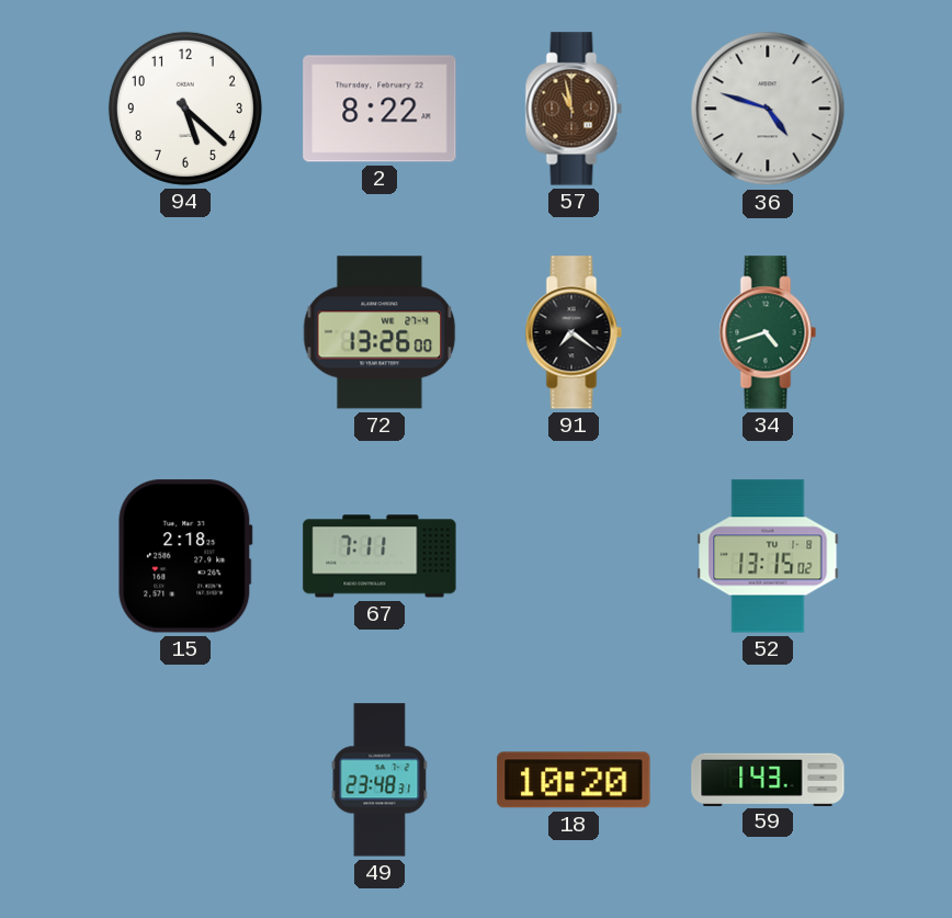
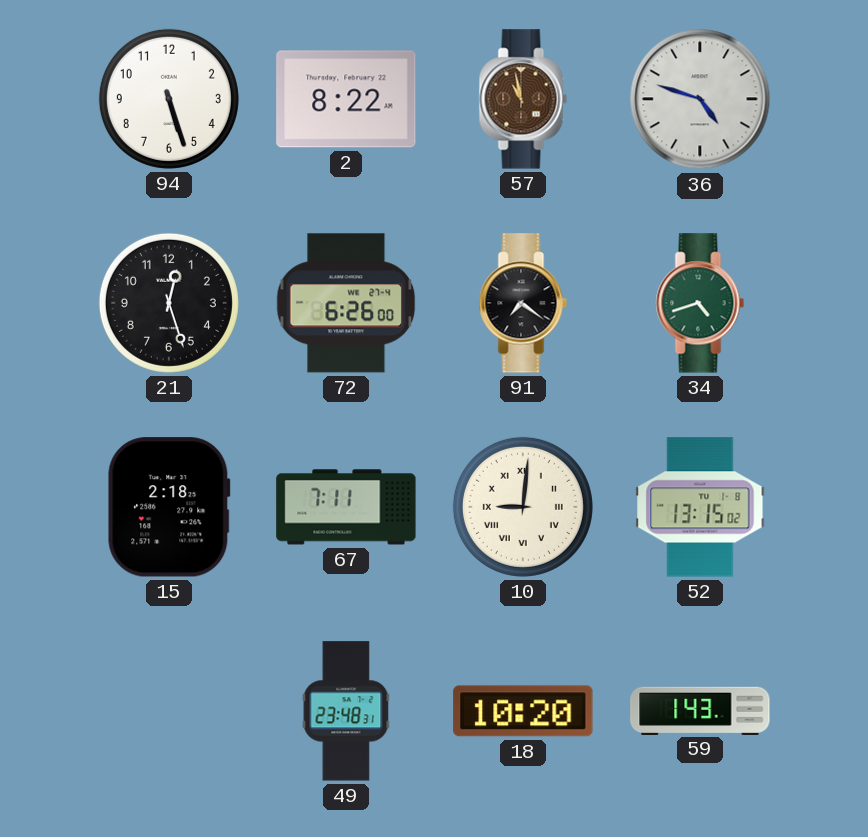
94: 5:22 -> 5:27
21: none -> 12:27
72: 13:26 -> 6:26
10: none -> 9:01
